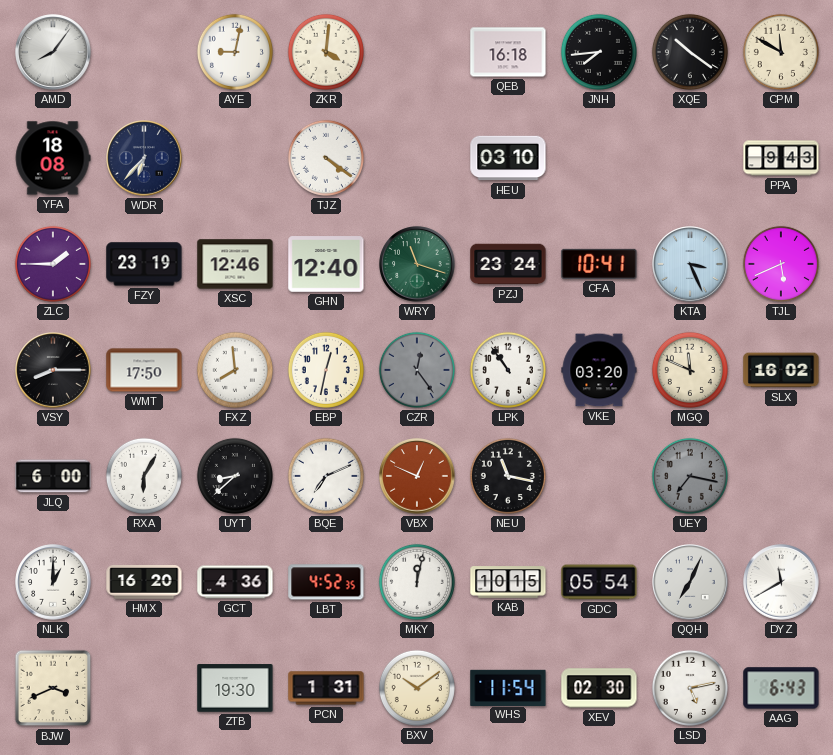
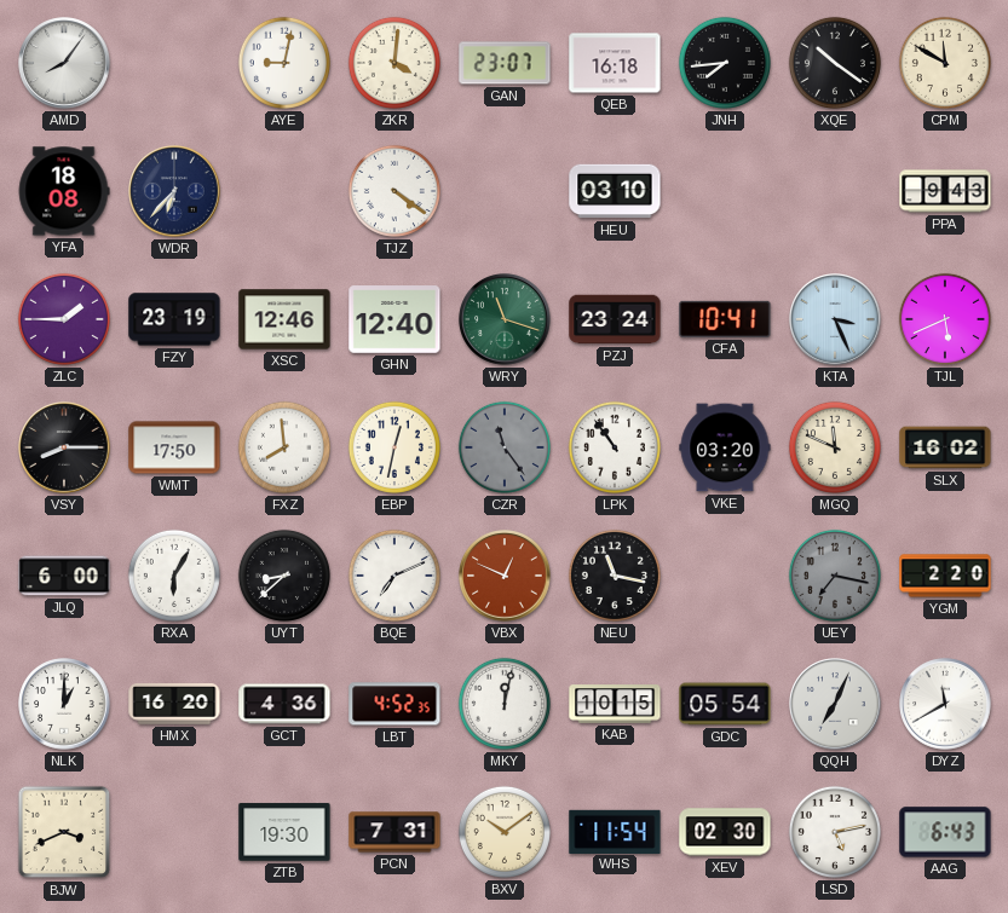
GAN: none -> 23:07
CZR: 12:24 -> 11:24
YGM: none -> 2:20
PCN: 1:31 -> 7:31
